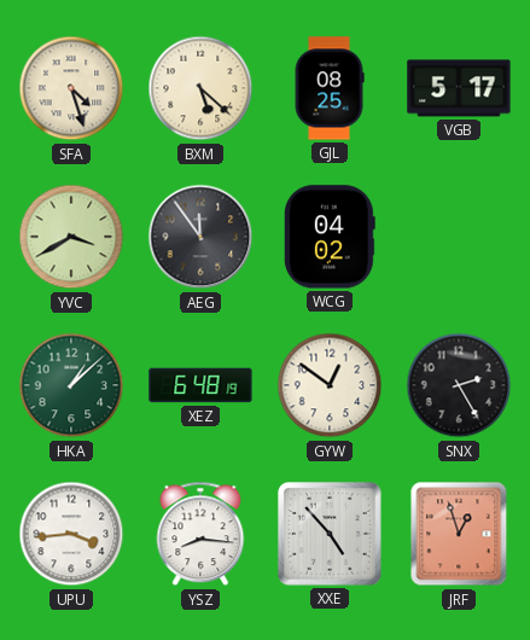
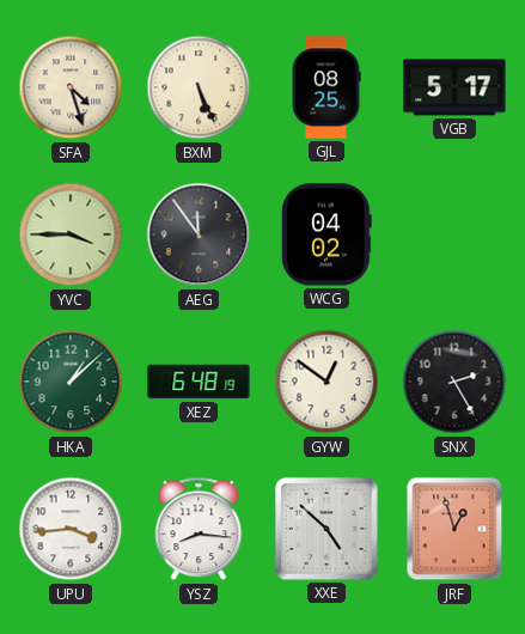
BXM: 5:22 -> 5:26
YVC: 3:40 -> 3:45
XXE: 4:53 -> 4:52
